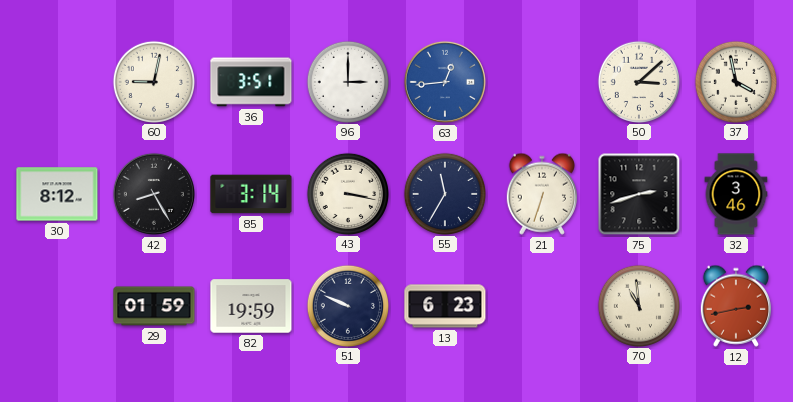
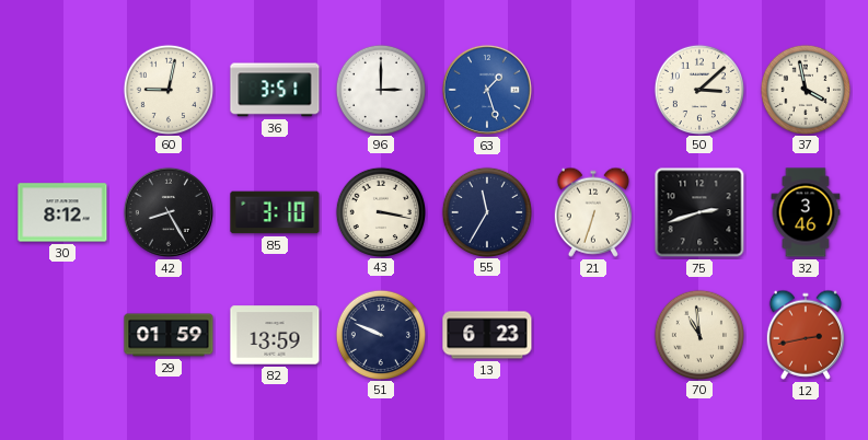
63: 12:44 -> 1:27
85: 3:14 -> 3:10
82: 19:59 -> 13:59
